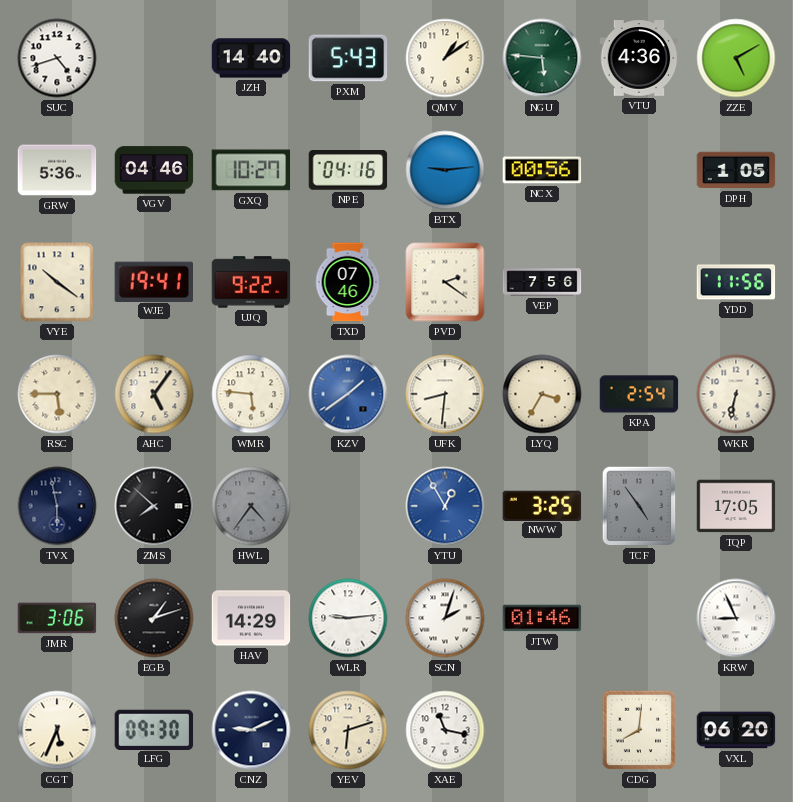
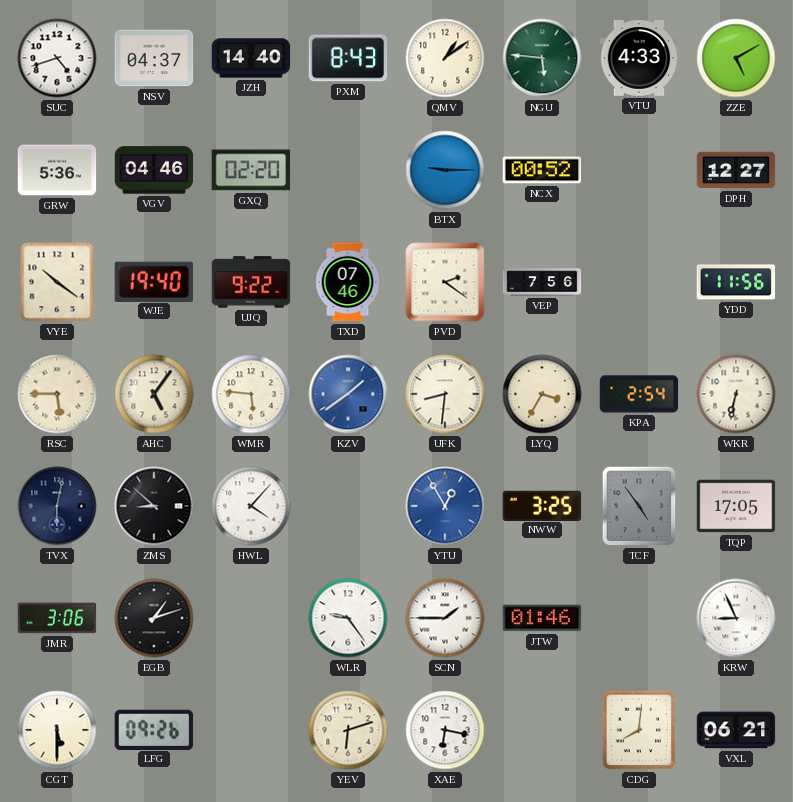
NSV: none -> 04:37
PXM: 5:43 -> 8:43
VTU: 4:36 -> 4:33
GXQ: 10:27 -> 02:20
NPE: 04:16 -> none
BTX: 9:14 -> 9:15
NCX: 00:56 -> 00:52
DPH: 1:05 -> 12:27
WJE: 19:41 -> 19:40
TVX: 5:58 -> 6:02
ZMS: 7:52 -> 8:52
HWL: 4:36 -> 4:07
HWL dial: grey -> white
HAV: 14:29 -> none
WLR: 9:14 -> 9:24
SCN: 2:03 -> 1:45
CGT: 5:34 -> 5:30
LFG: 09:30 -> 09:26
CNZ: 9:11 -> none
XAE: 11:17 -> 6:17
VXL: 06:20 -> 06:21
